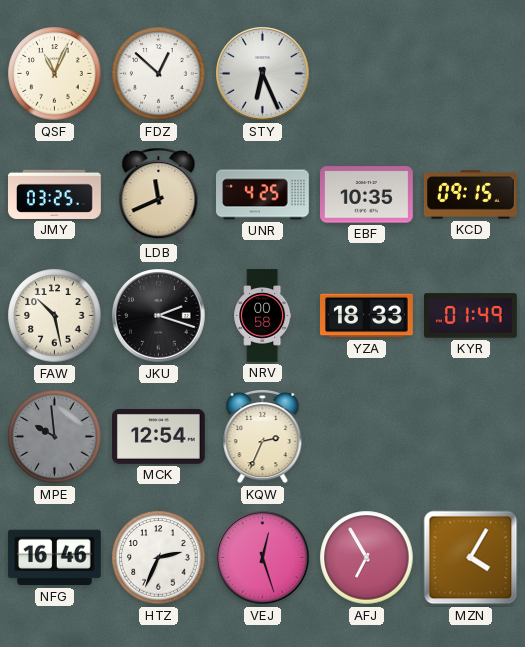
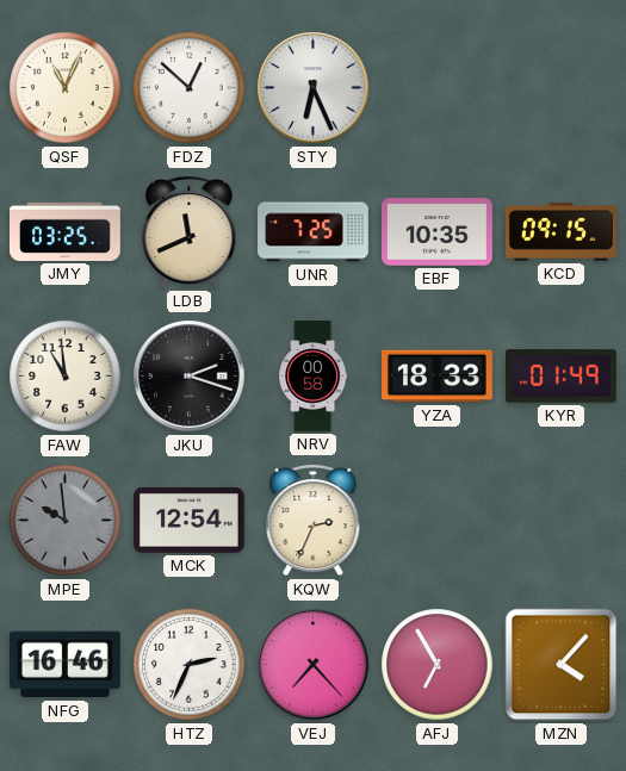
UNR: 4:25 -> 7:25
FAW: 10:28 -> 10:59
VEJ: 12:27 -> 7:23
MZN: 4:05 -> 4:07
